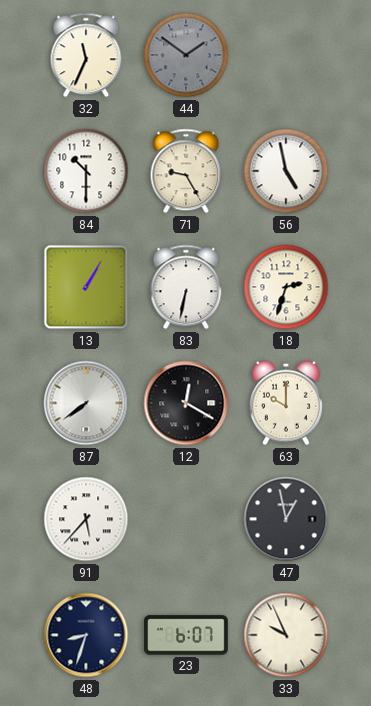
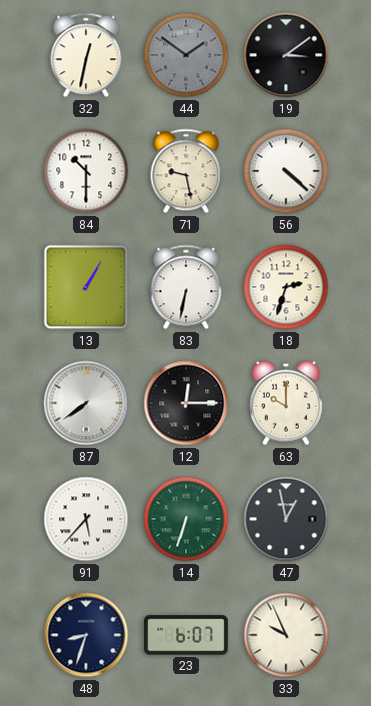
32: 11:34 -> 12:32
19: none -> 3:09
71: 9:25 -> 9:28
56: 4:58 -> 4:22
12: 12:20 -> 12:15
14: none -> 6:33
